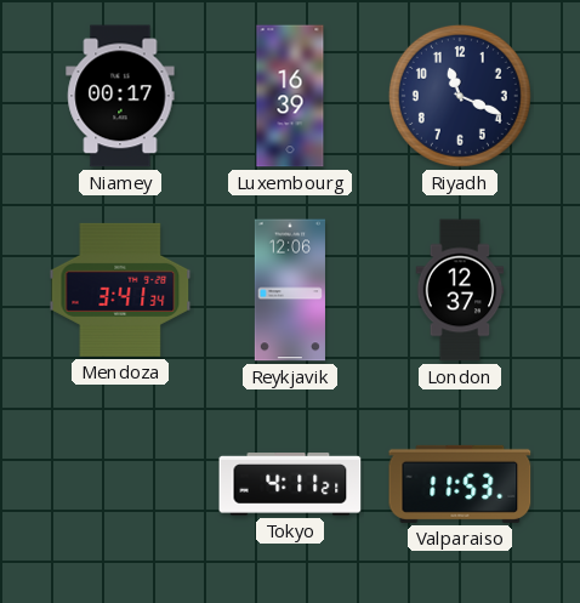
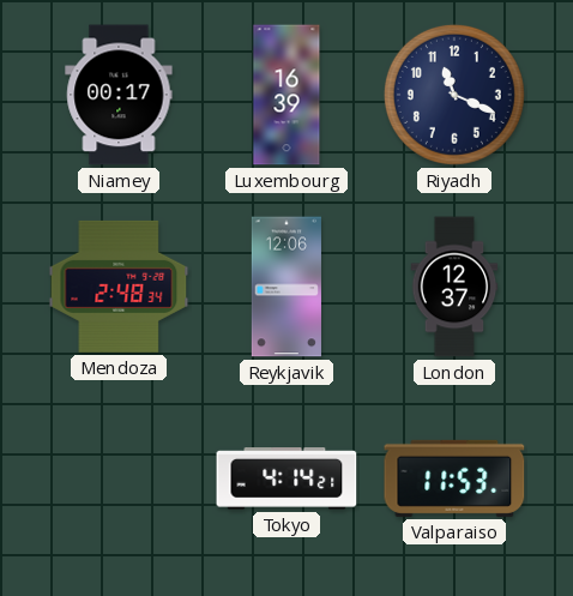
Mendoza: 3:41 -> 2:48
Tokyo: 4:11 -> 4:14
